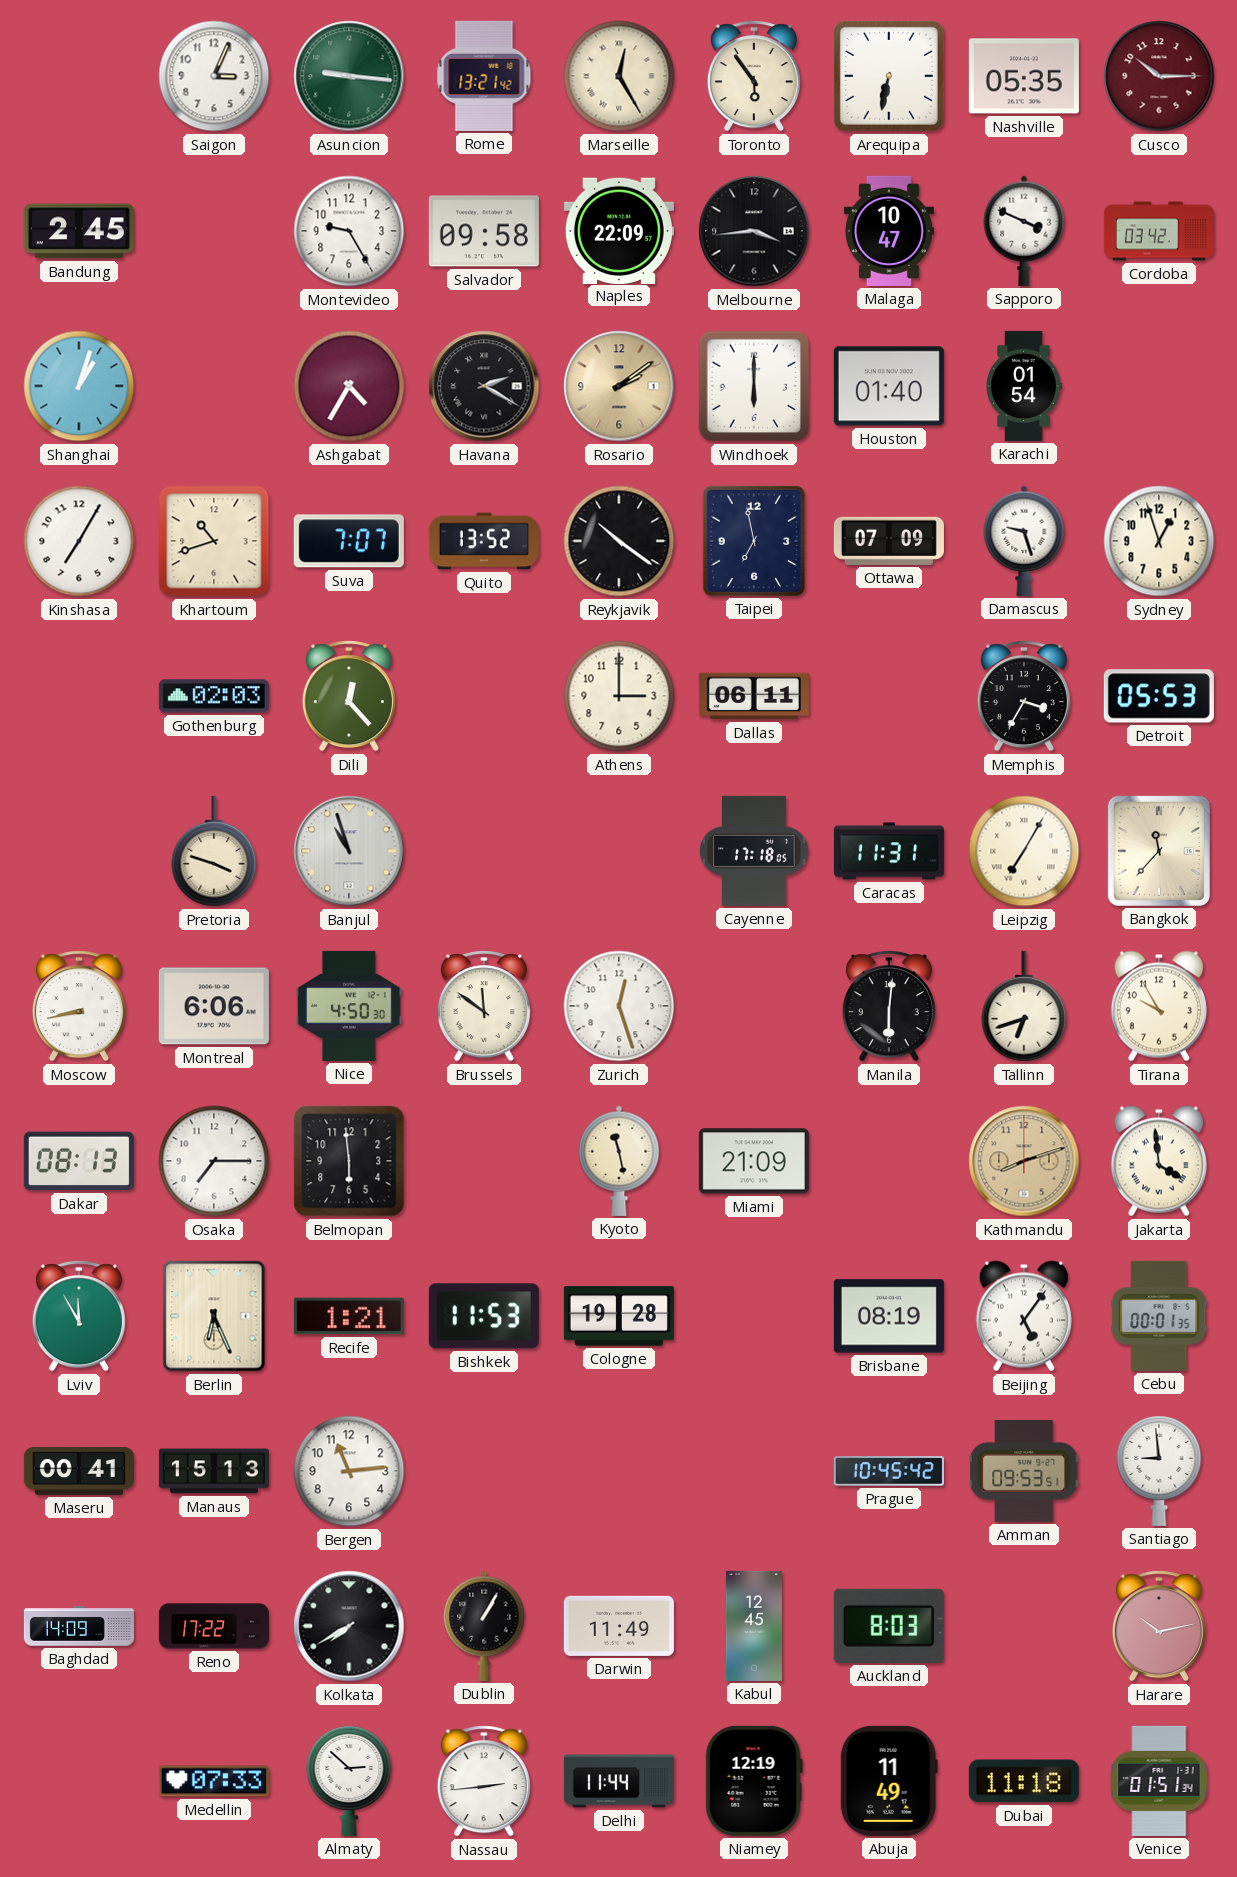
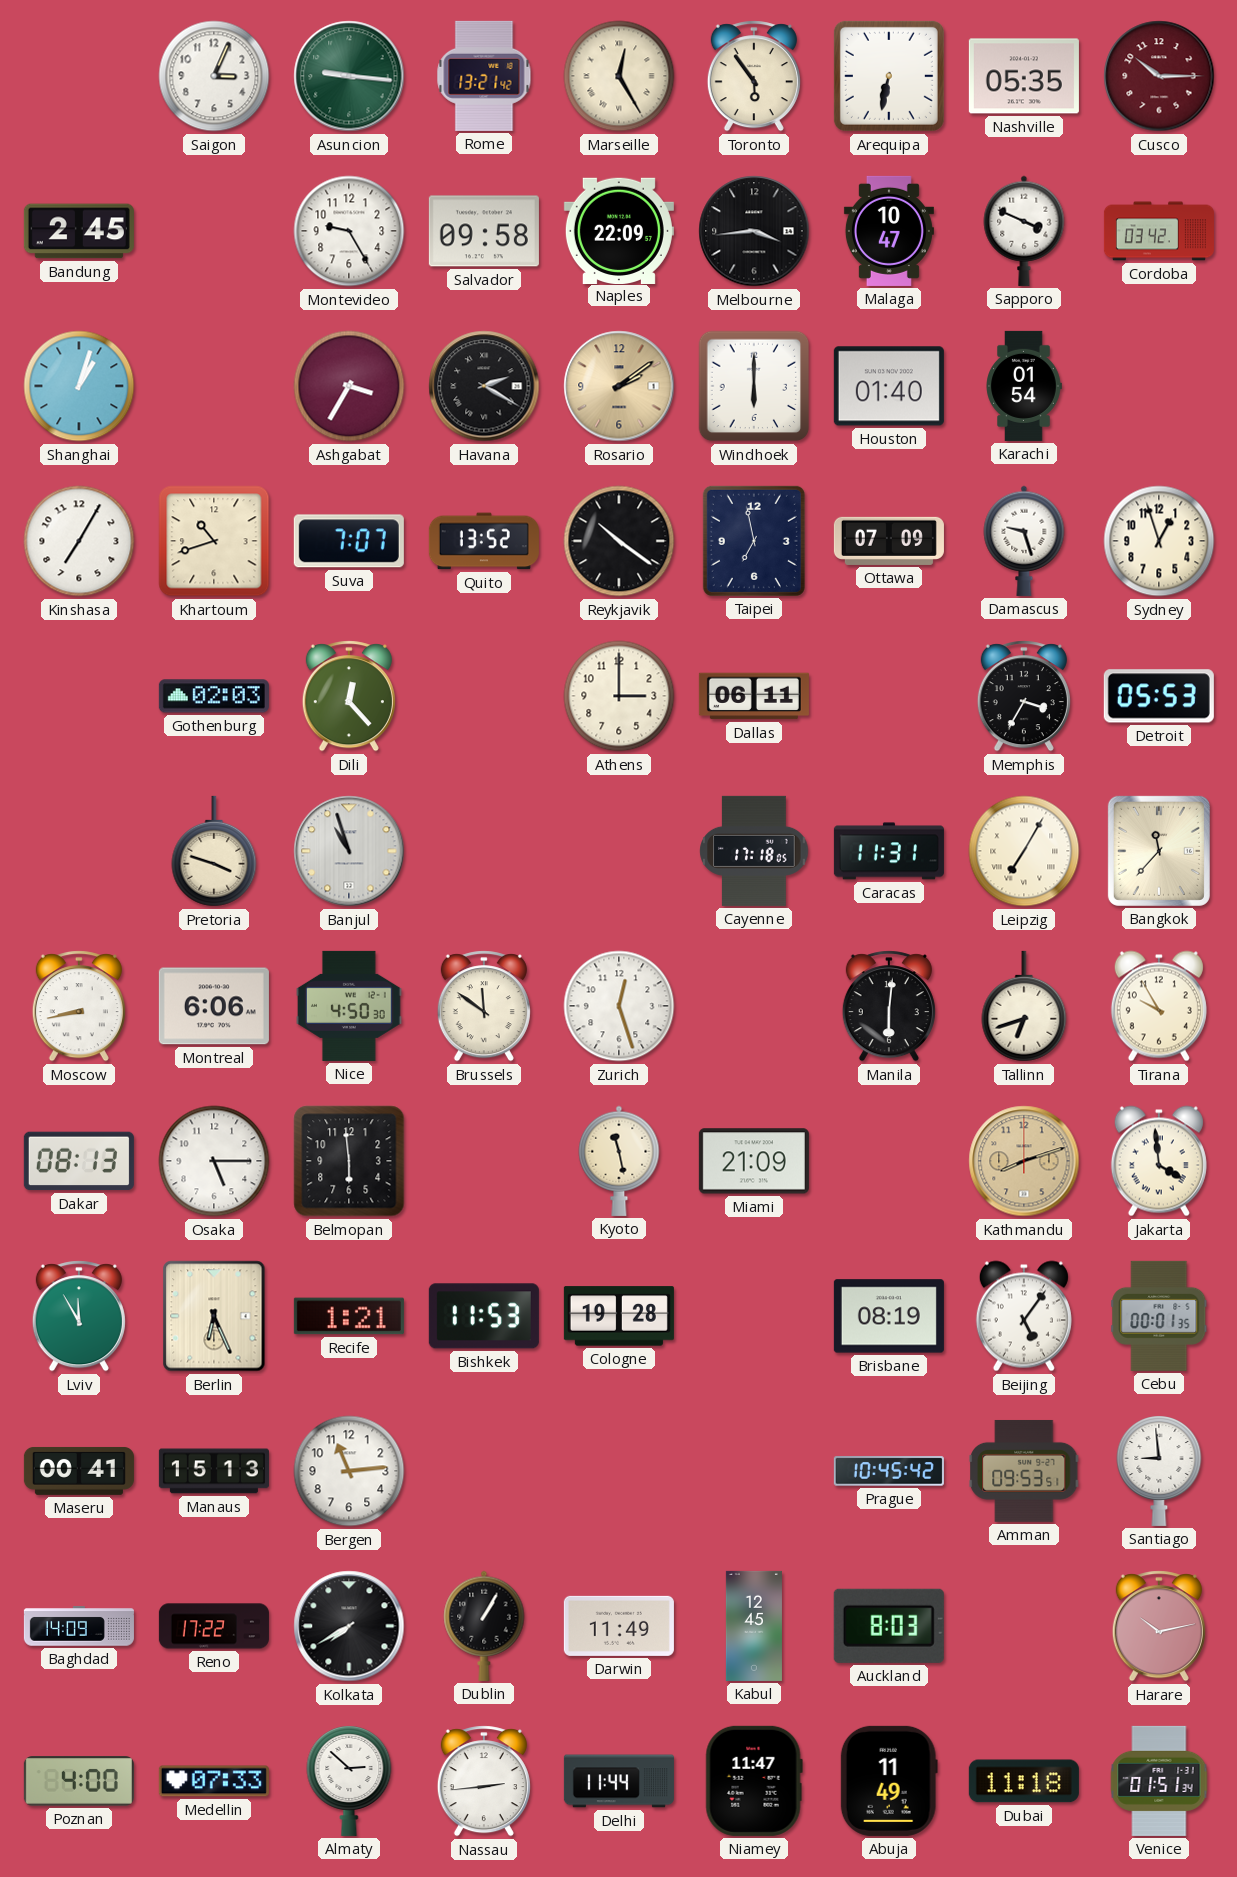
Ashgabat: 4:35 -> 3:35
Osaka: 7:15 -> 5:15
Poznan: none -> 4:00
Niamey: 12:19 -> 11:47
